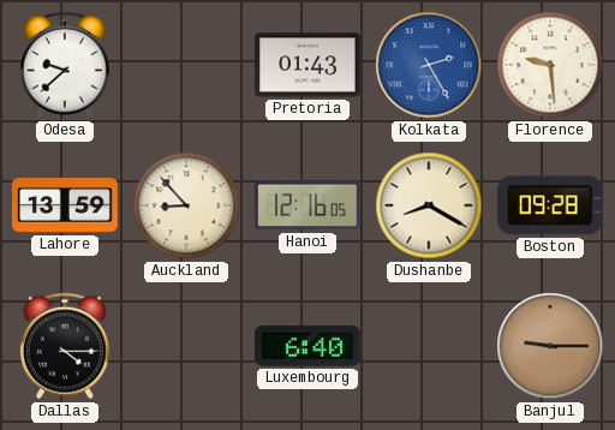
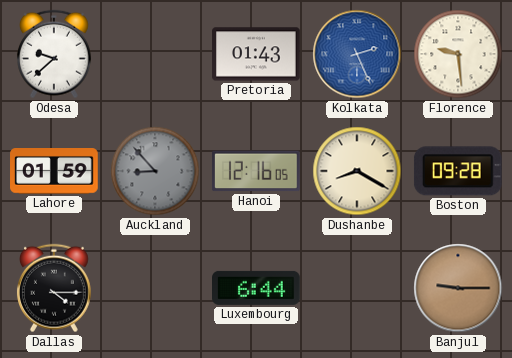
Kolkata: 2:25 -> 2:26
Lahore: 13:59 -> 01:59
Auckland dial: cream -> grey
Luxembourg: 6:40 -> 6:44
